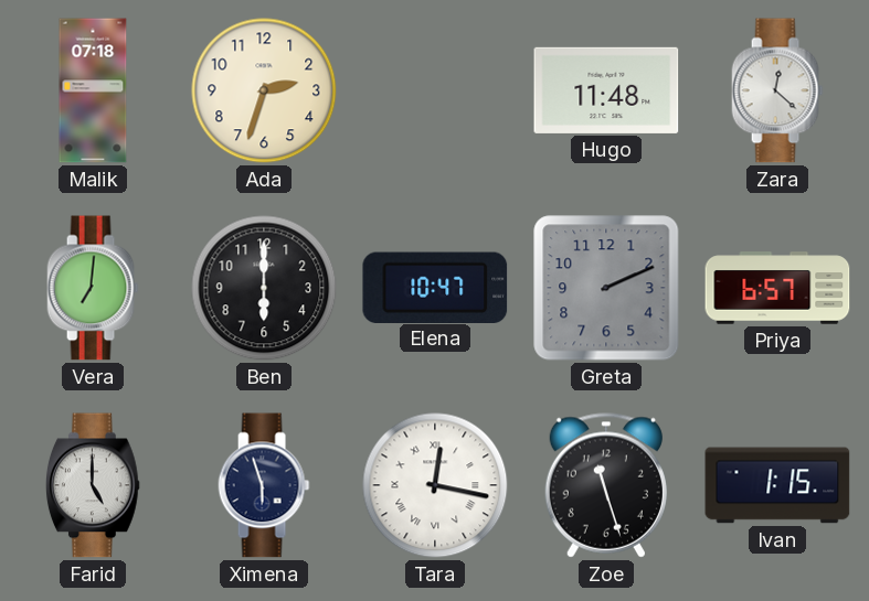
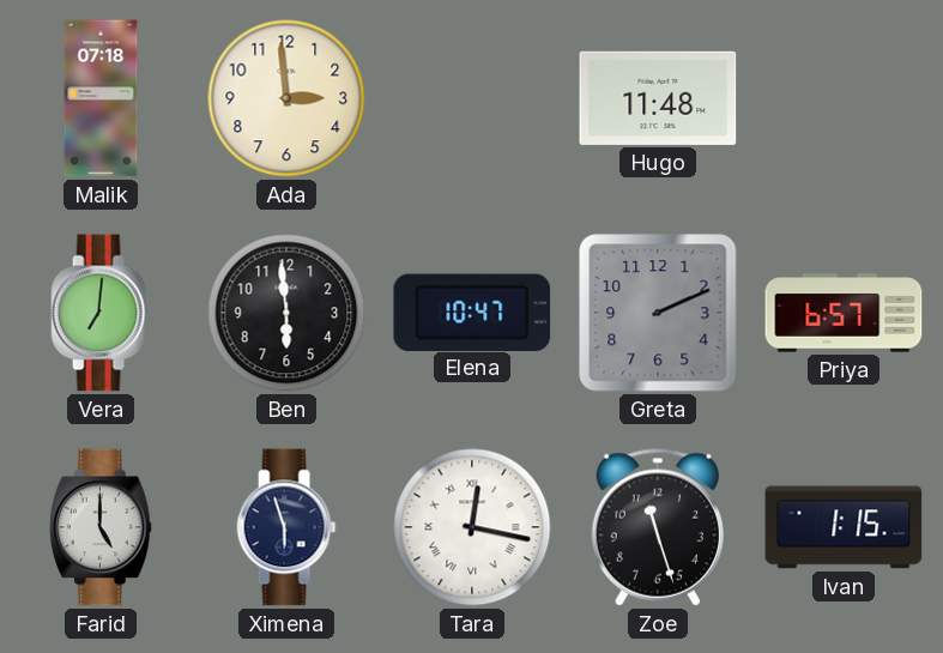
Ada: 2:33 -> 2:59
Zara: 12:22 -> none
Ben: 6:00 -> 5:59
